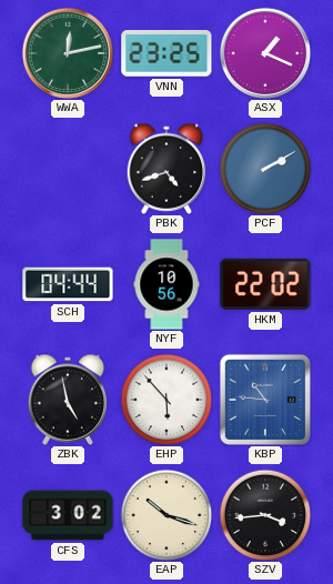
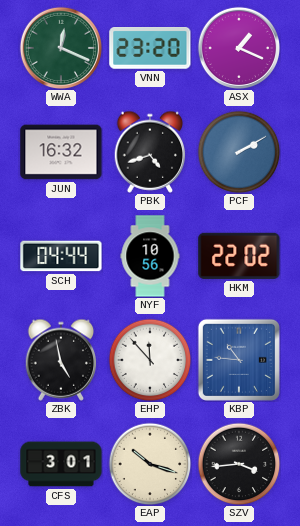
WWA: 12:13 -> 12:19
VNN: 23:25 -> 23:20
JUN: none -> 16:32
EHP: 5:53 -> 11:53
CFS: 3:02 -> 3:01
